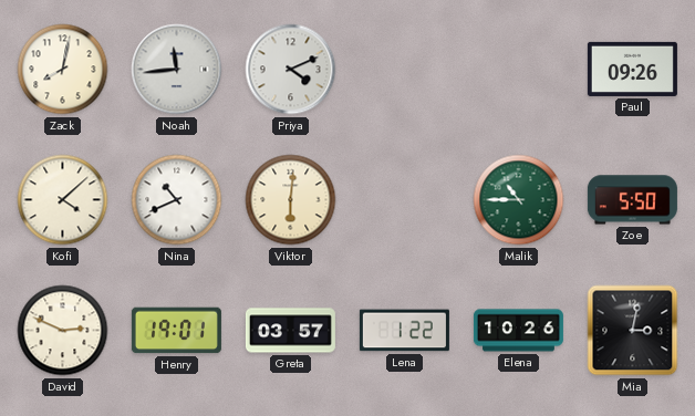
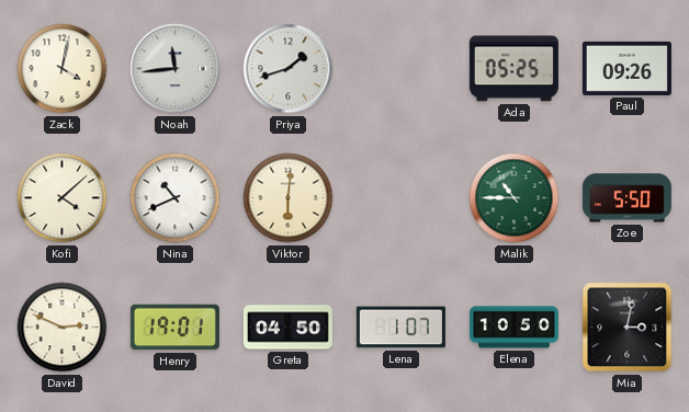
Zack: 8:02 -> 4:02
Priya: 4:11 -> 1:42
Ada: none -> 05:25
Greta: 03:57 -> 04:50
Lena: 1:22 -> 1:07
Elena: 10:26 -> 10:50
